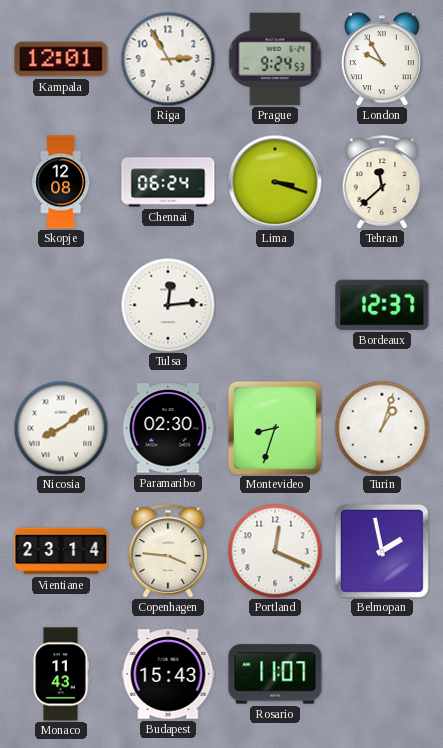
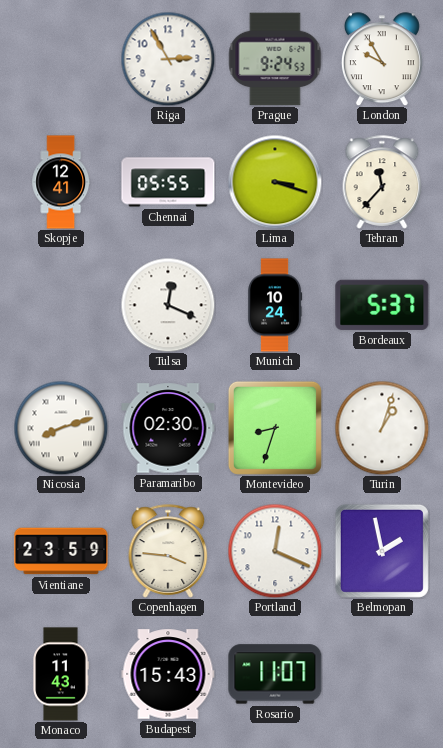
Kampala: 12:01 -> none
Skopje: 12:08 -> 12:41
Chennai: 06:24 -> 05:55
Tehran: 11:38 -> 11:37
Tulsa: 12:14 -> 12:19
Munich: none -> 10:24
Bordeaux: 12:37 -> 5:37
Nicosia: 8:09 -> 8:12
Vientiane: 23:14 -> 23:59
